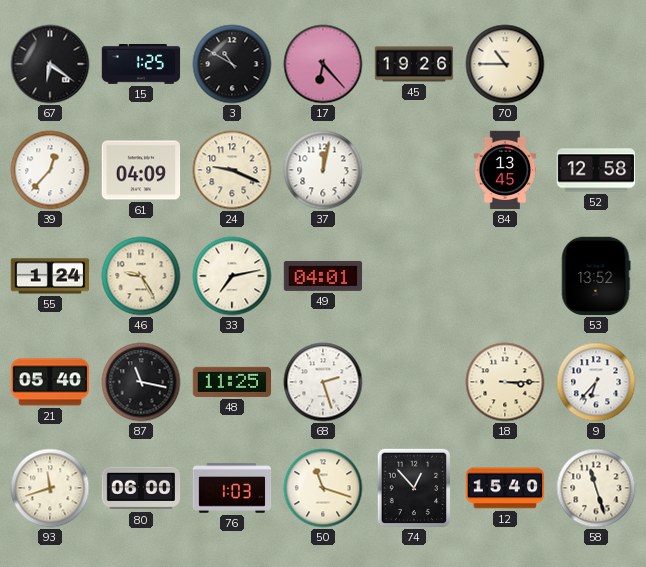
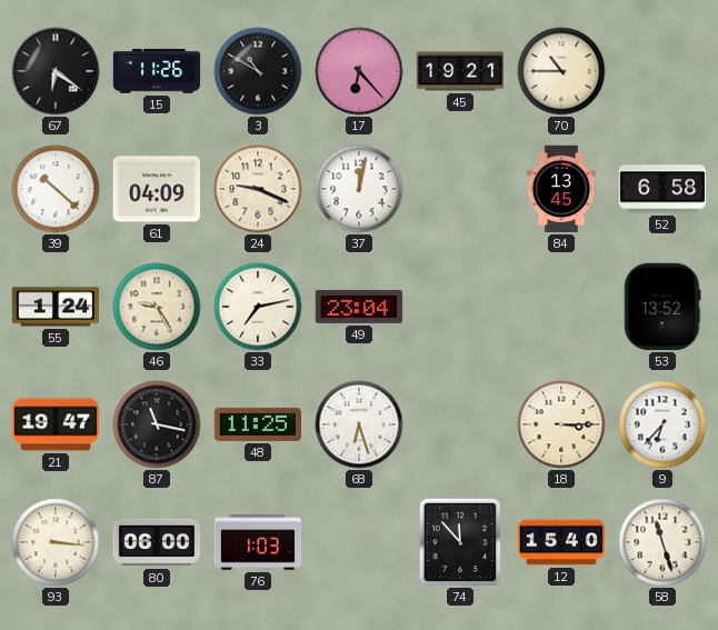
15: 1:25 -> 11:26
45: 19:26 -> 19:21
39: 12:37 -> 10:22
52: 12:58 -> 6:58
49: 04:01 -> 23:04
21: 05:40 -> 19:47
68: 2:27 -> 6:27
93: 11:42 -> 3:16
50: 11:18 -> none
74: 12:53 -> 11:53
